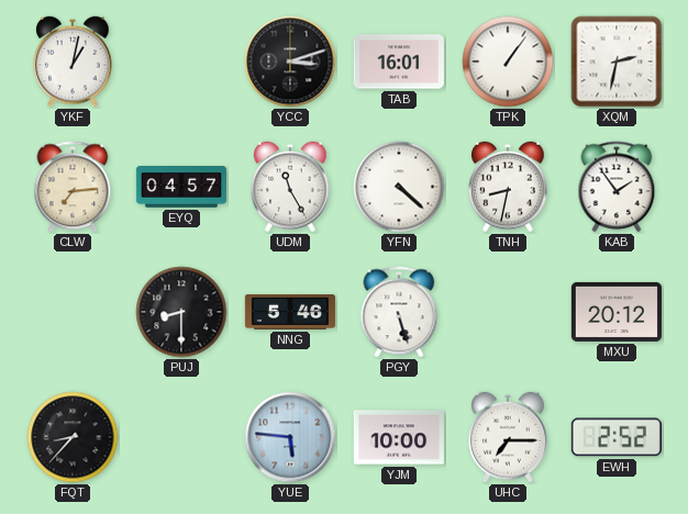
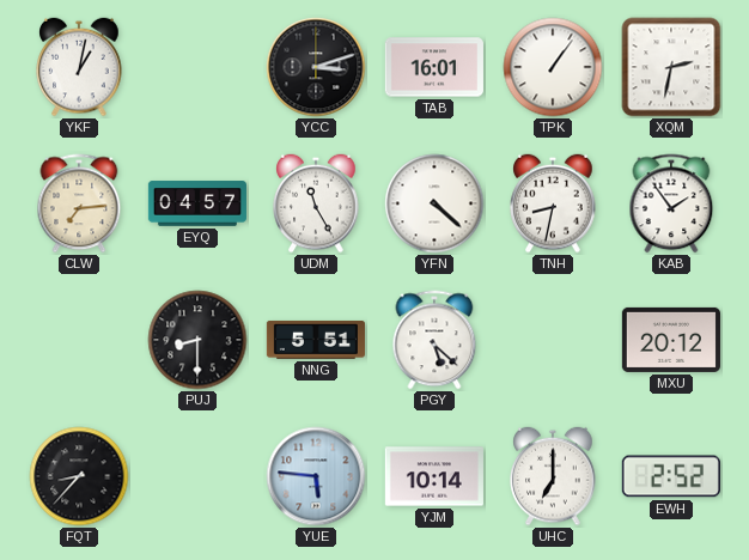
NNG: 5:46 -> 5:51
PGY: 5:27 -> 5:22
YJM: 10:00 -> 10:14
UHC: 7:15 -> 7:00
